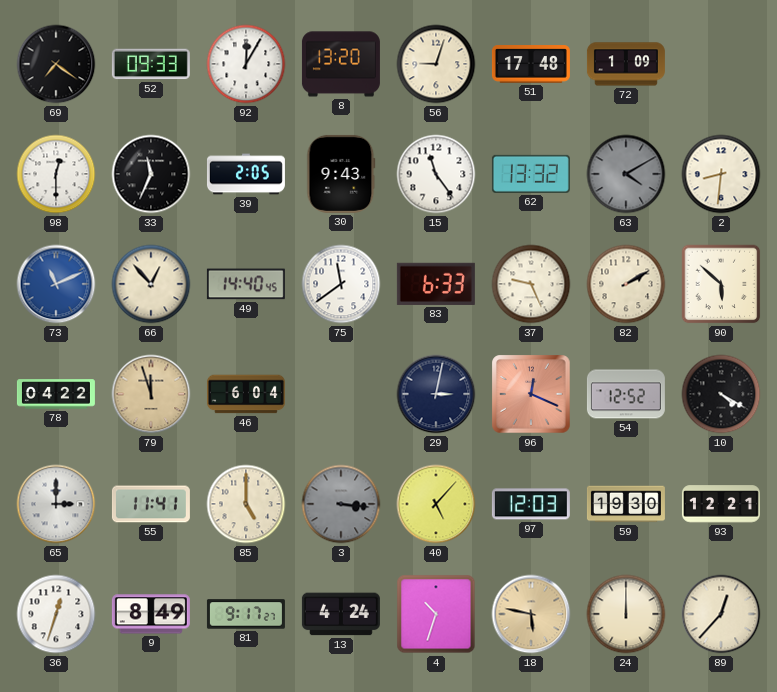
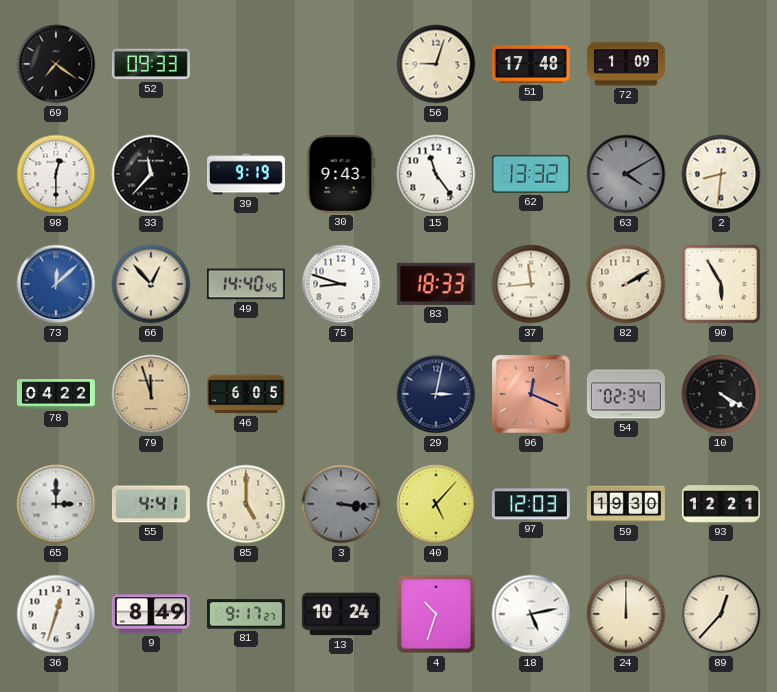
92: 12:05 -> none
8: 13:20 -> none
33: 11:34 -> 11:37
39: 2:05 -> 9:19
73: 11:11 -> 12:08
75: 11:39 -> 8:48
83: 6:33 -> 18:33
37: 9:26 -> 11:44
90: 5:52 -> 5:55
46: 6:04 -> 6:05
54: 12:52 -> 02:34
55: 11:41 -> 4:41
13: 4:24 -> 10:24
18: 5:47 -> 5:13
18 dial: champagne -> white
